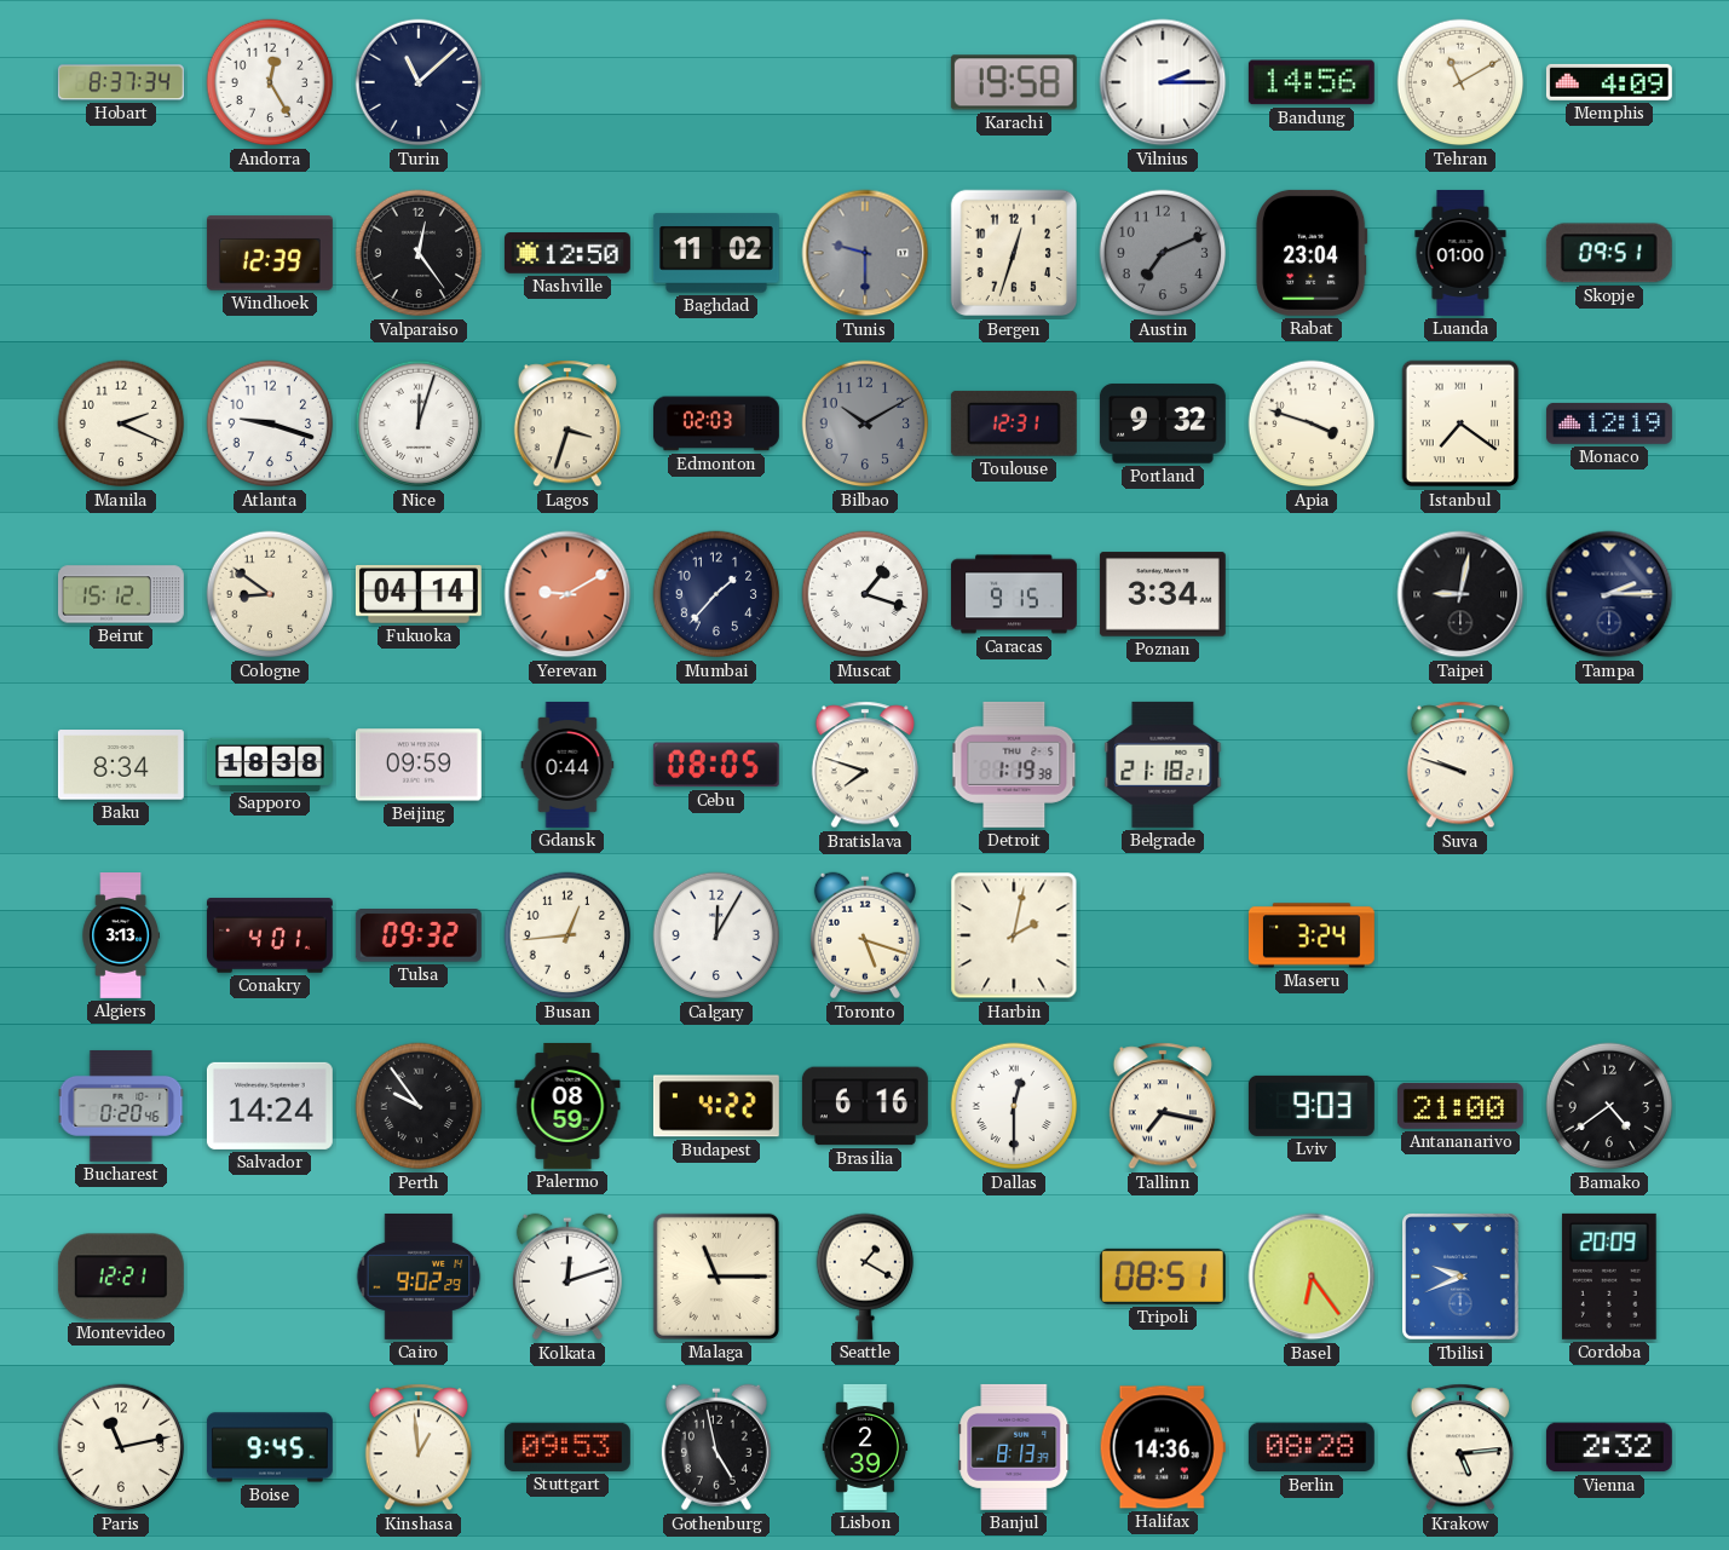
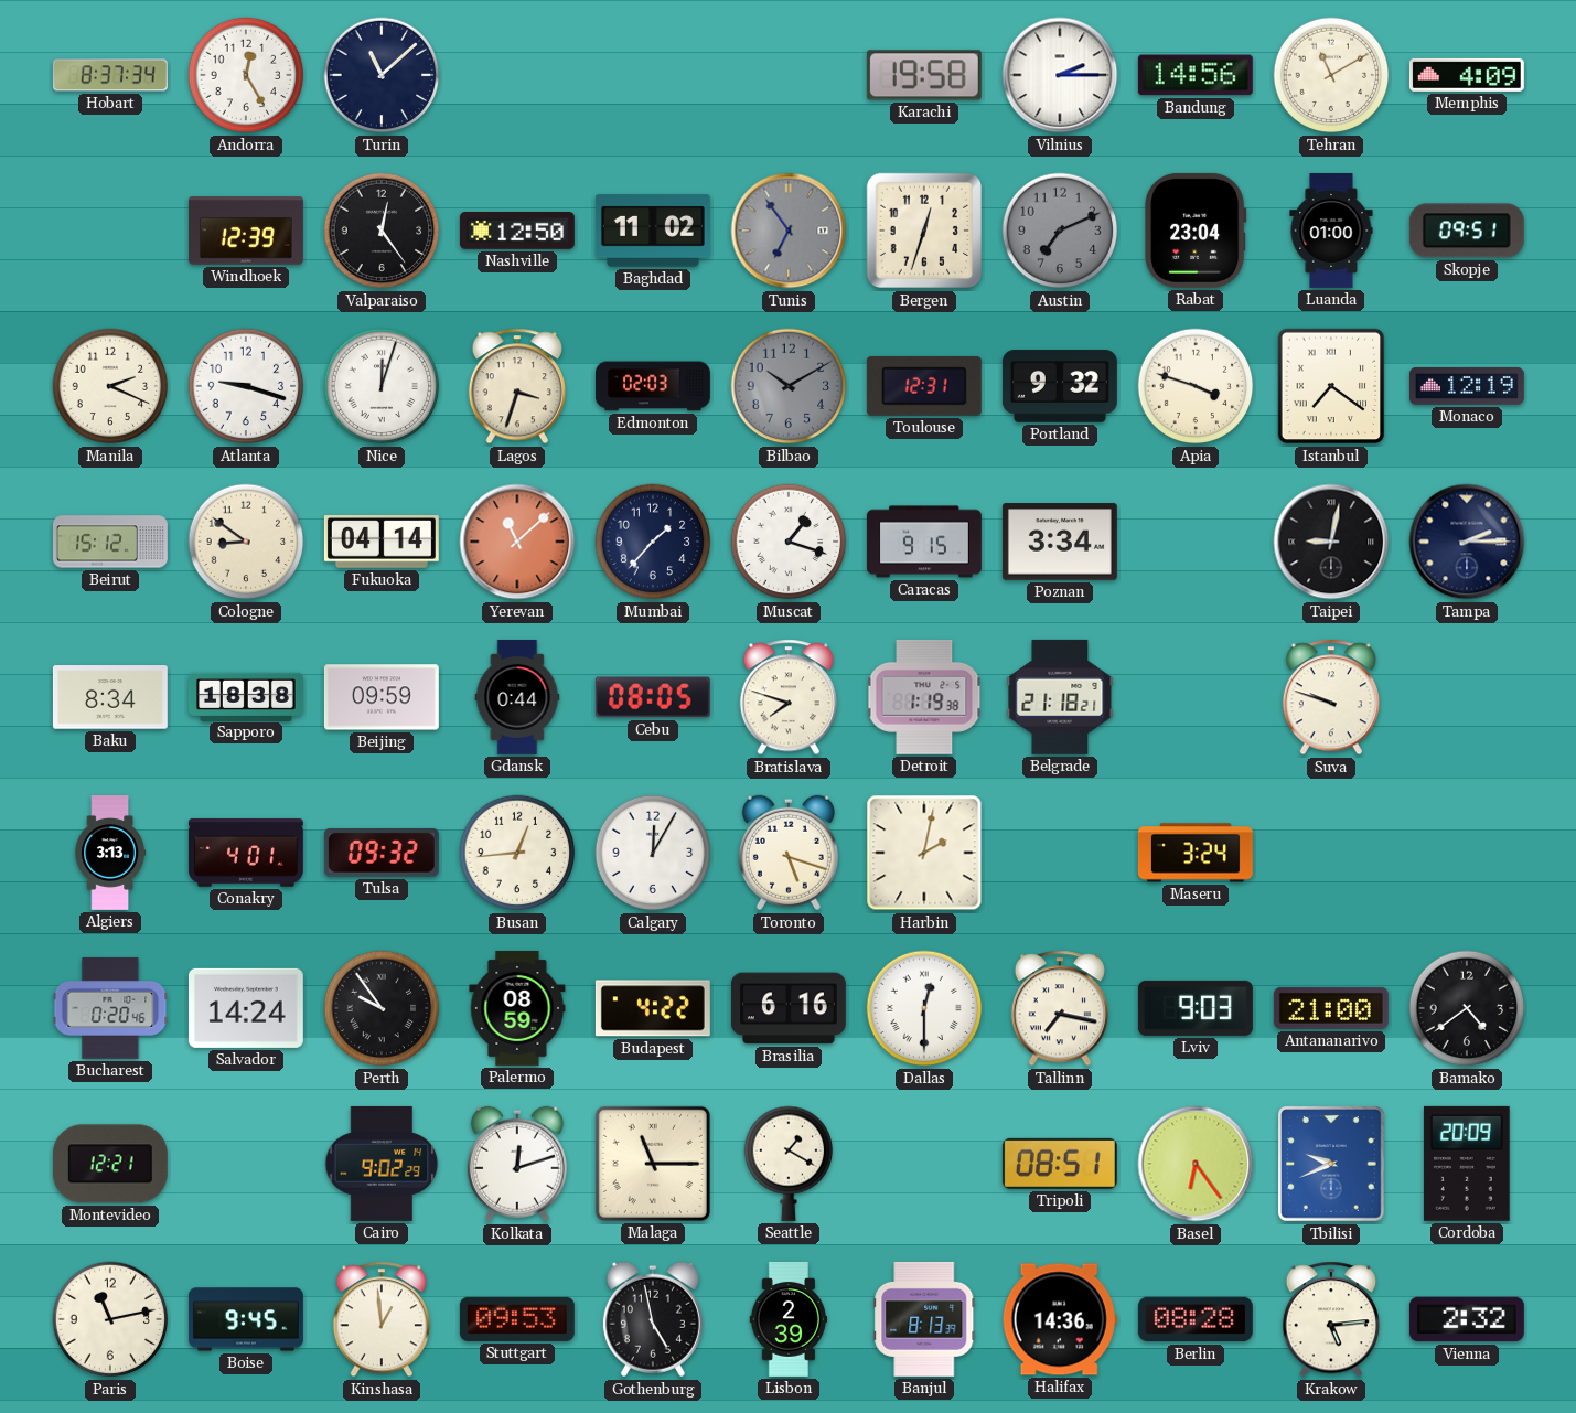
Tunis: 9:30 -> 6:54
Yerevan: 9:10 -> 11:08
